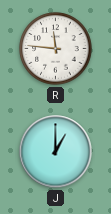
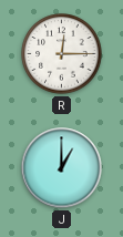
R: 11:46 -> 12:15
